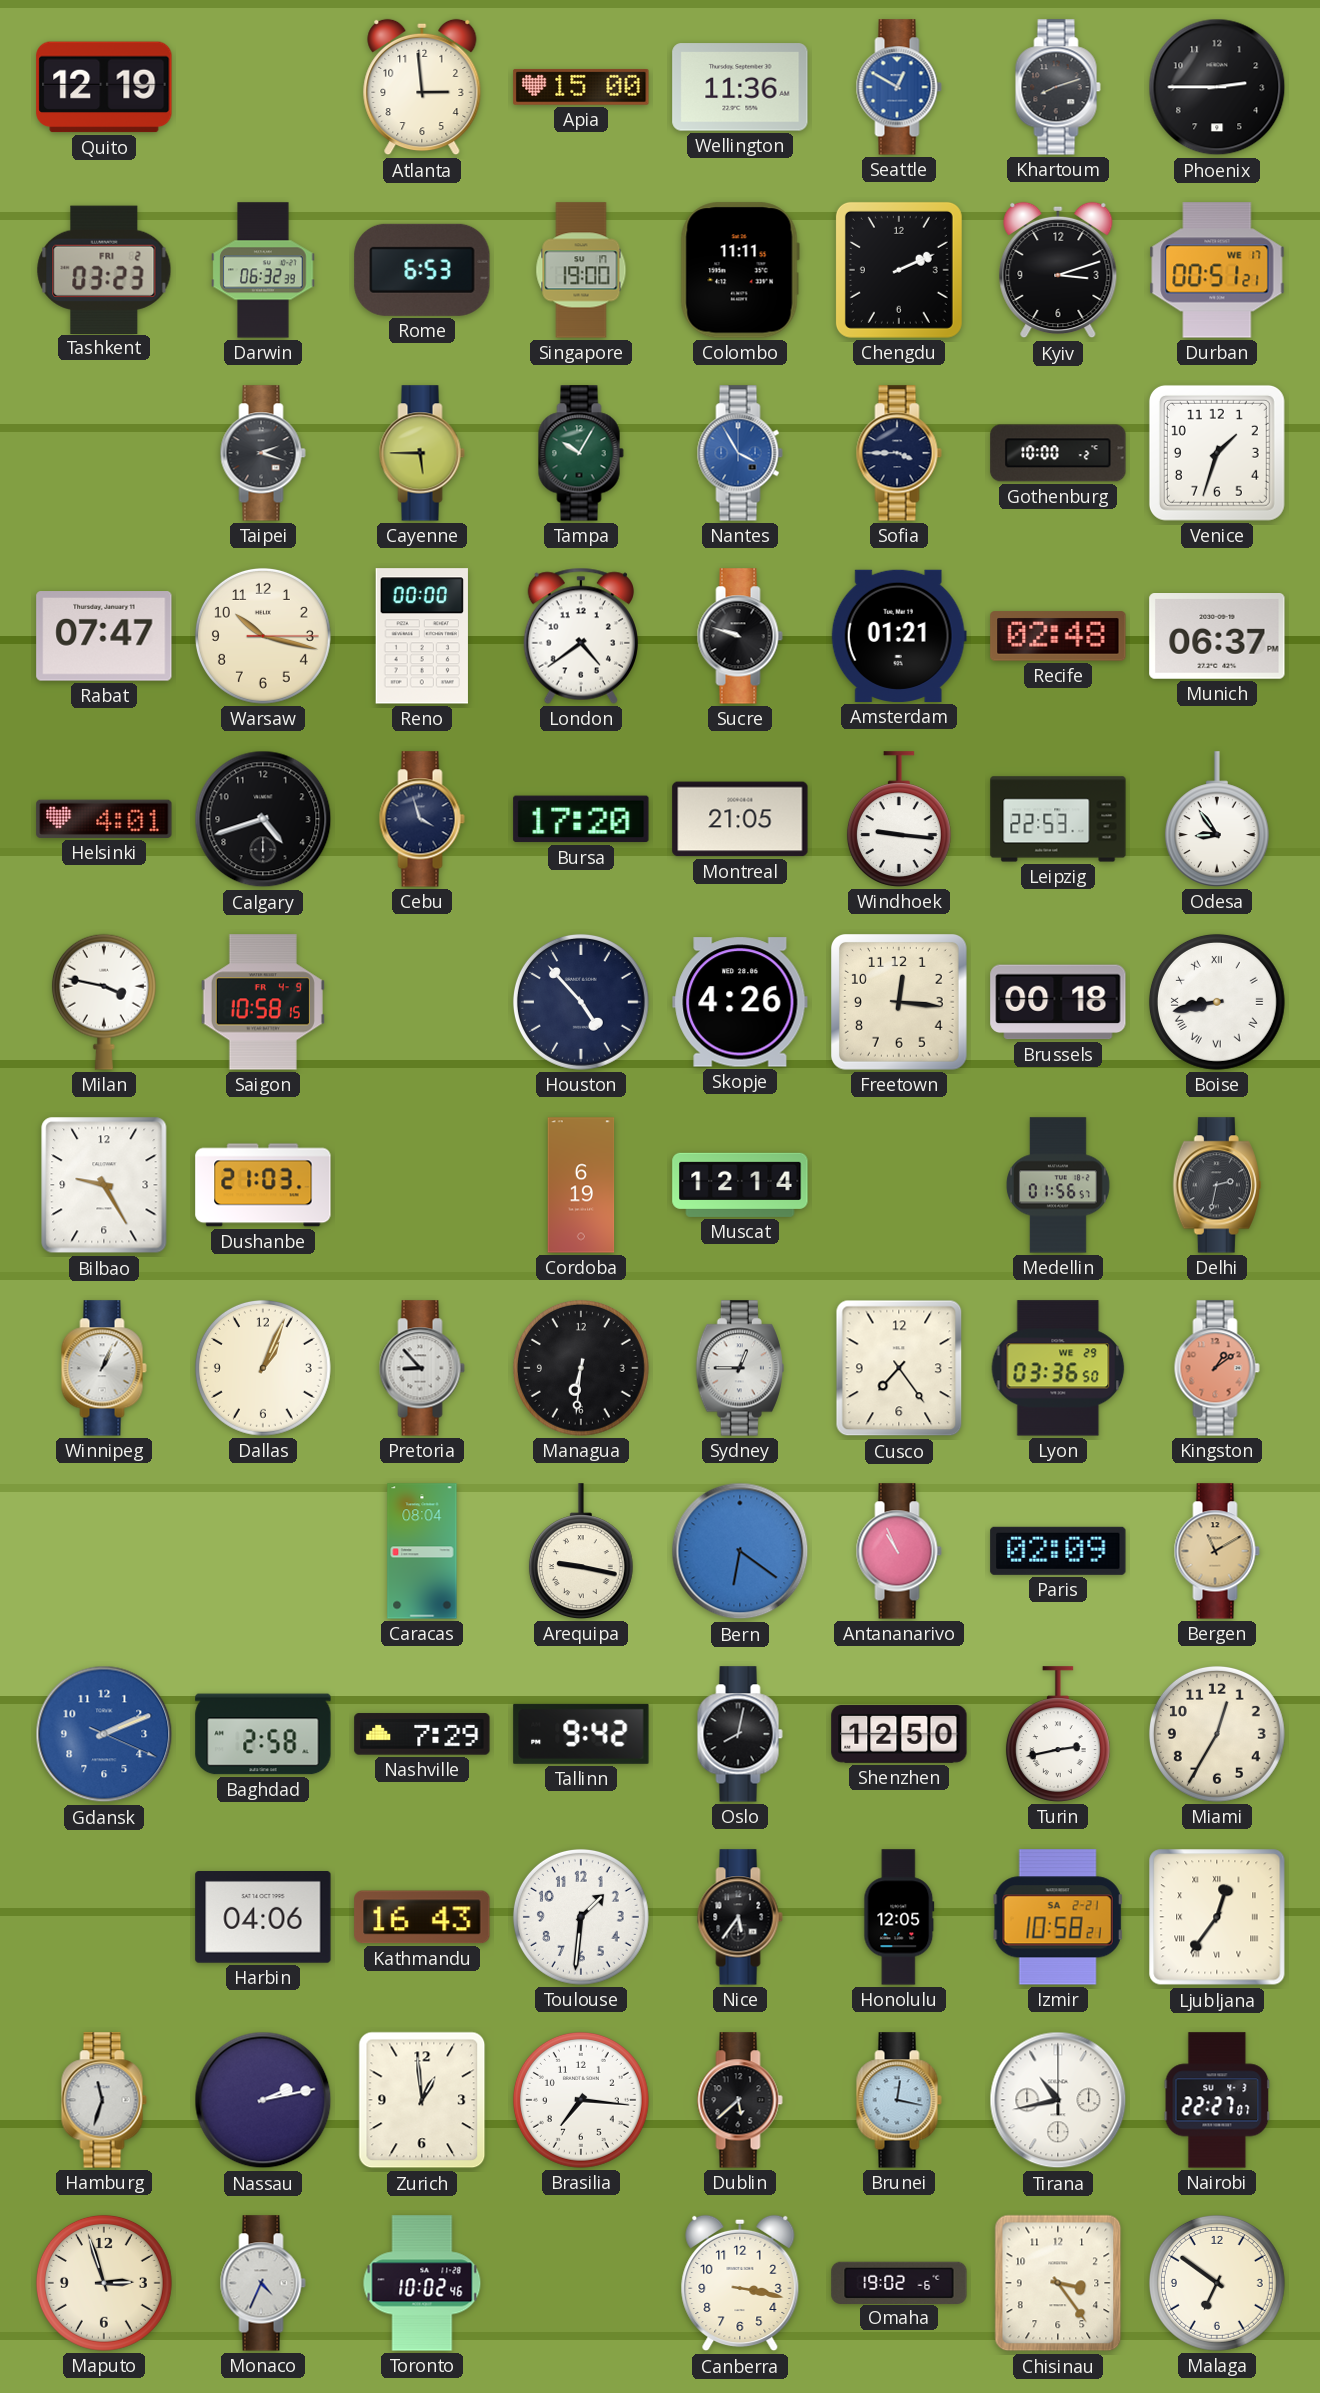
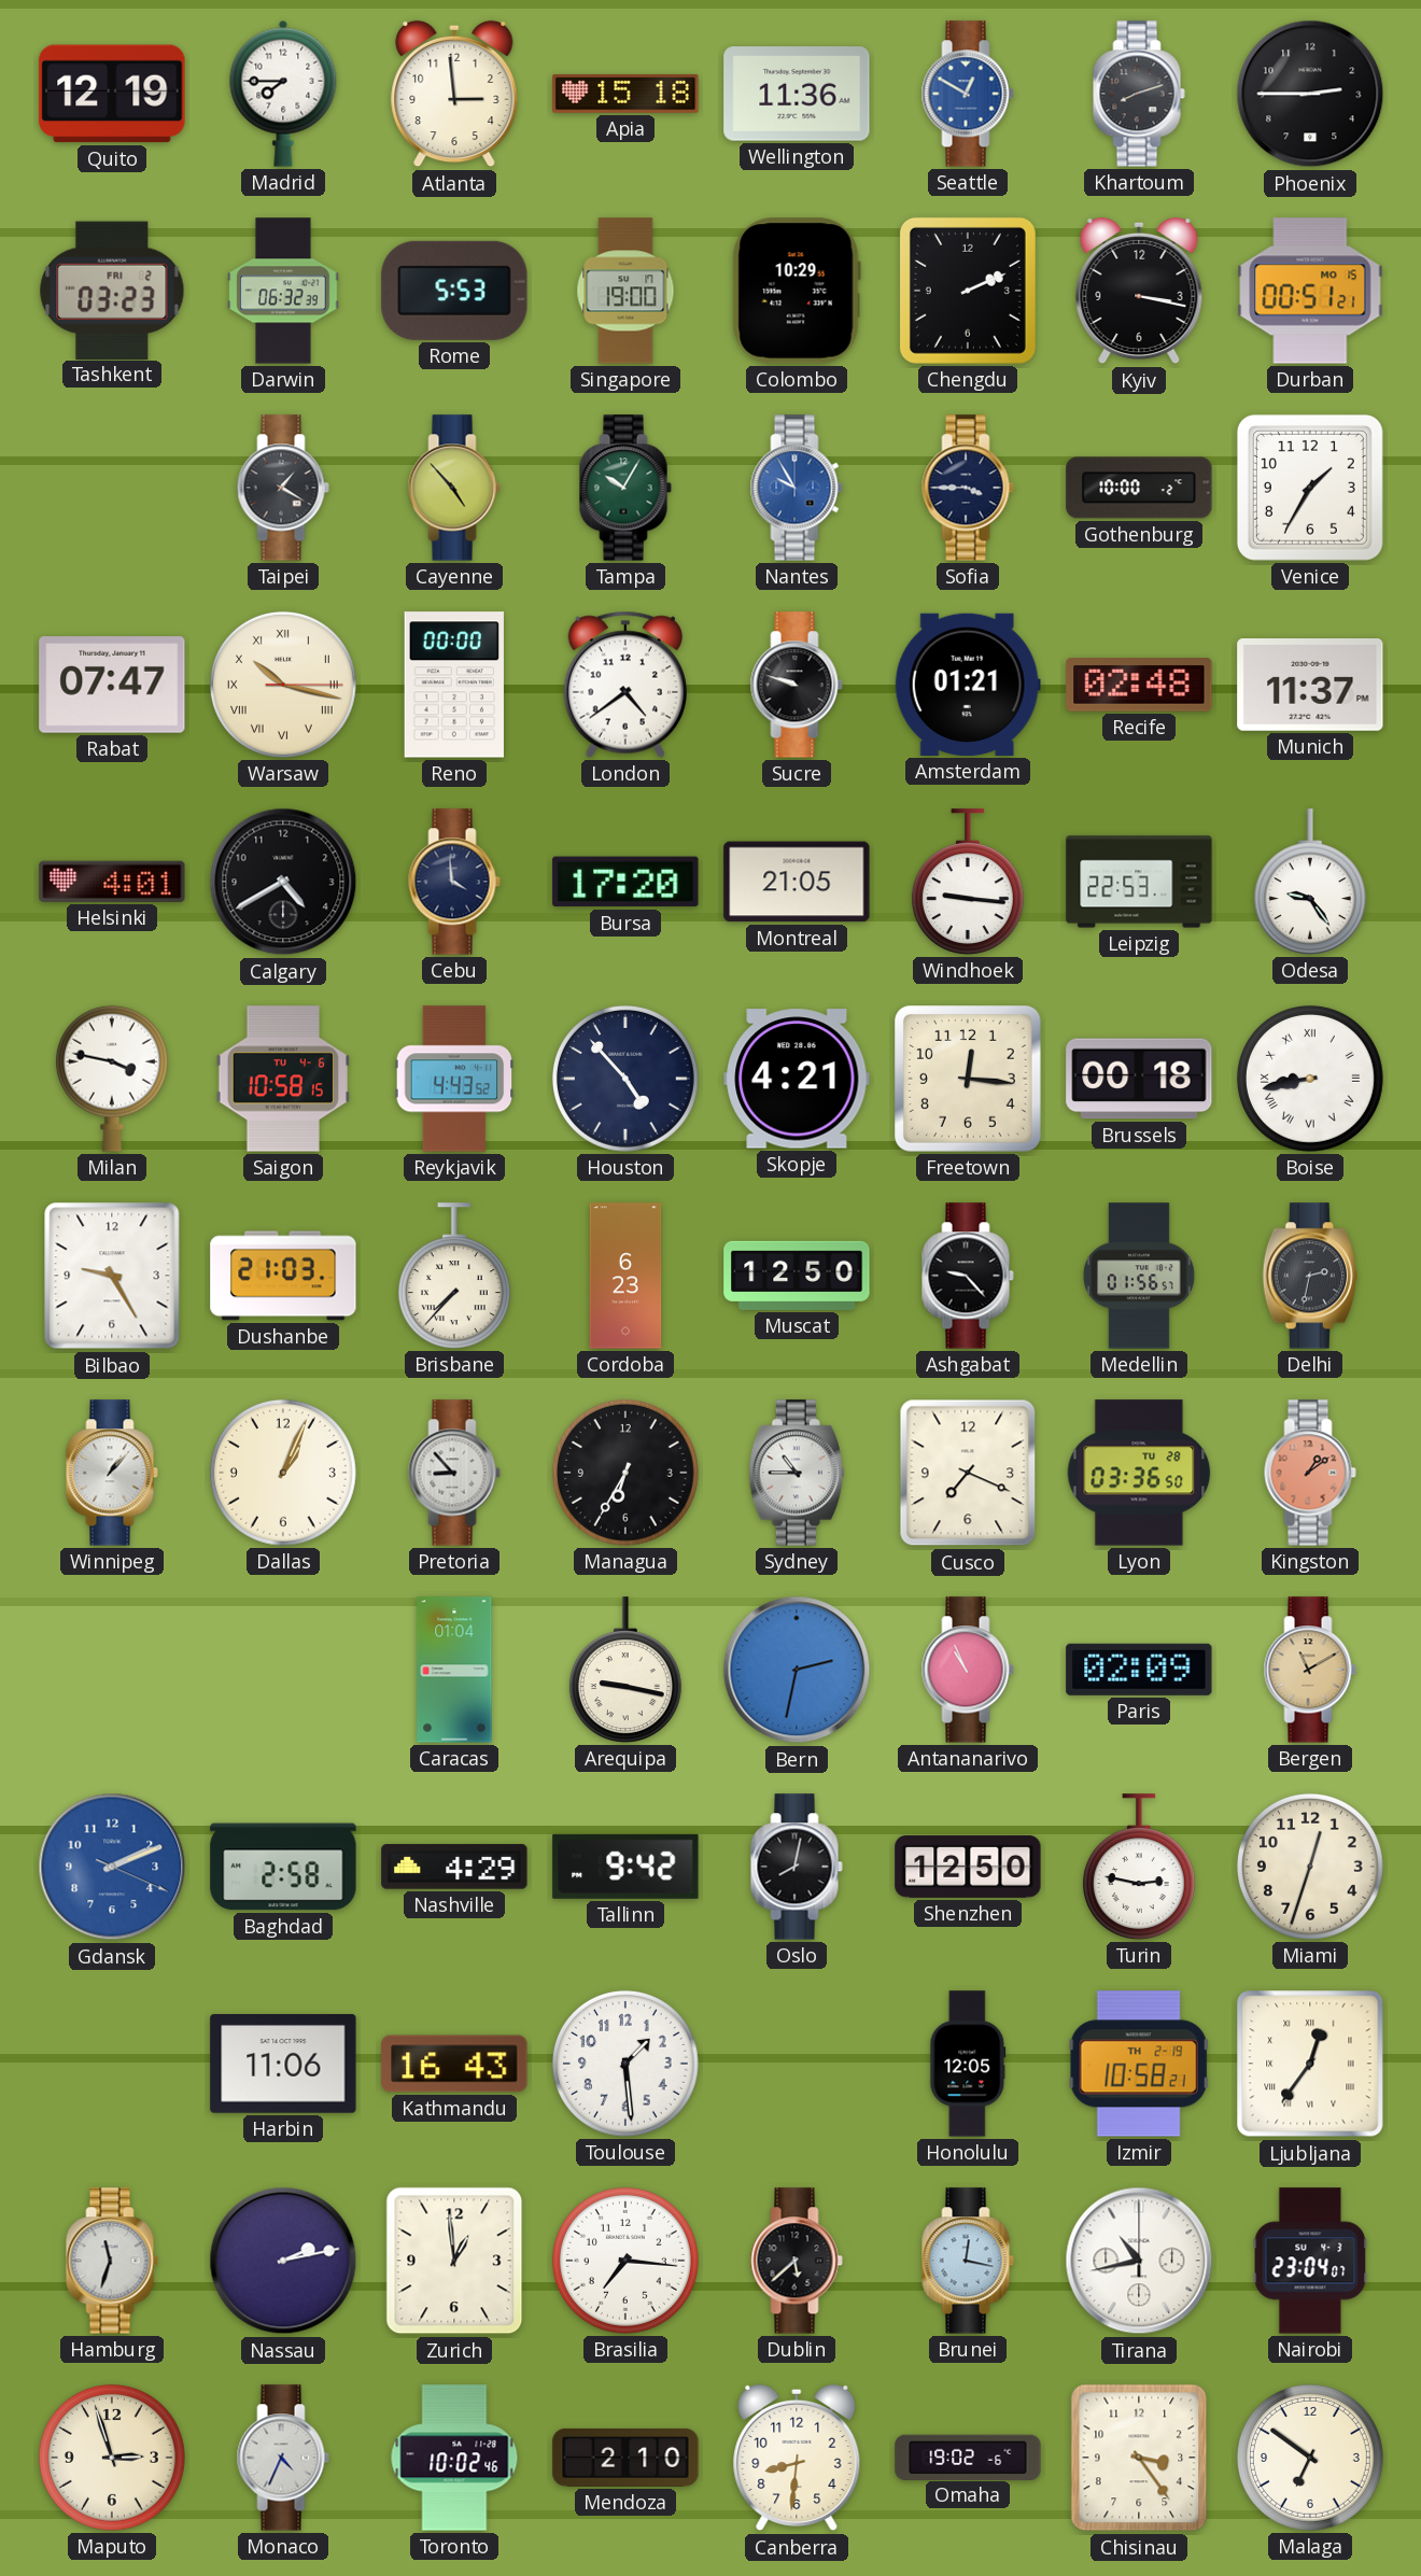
Madrid: none -> 7:45
Apia: 15:00 -> 15:18
Rome: 6:53 -> 5:53
Colombo: 11:11 -> 10:29
Kyiv: 3:12 -> 3:17
Durban date: WE 17 -> MO 15
Taipei: 2:18 -> 1:20
Cayenne: 5:45 -> 4:53
Nantes: 3:55 -> 9:55
Venice: 1:33 -> 1:35
Warsaw numerals: Arabic -> Roman
Munich: 06:37 -> 11:37
Calgary: 4:42 -> 4:40
Cebu: 3:57 -> 3:59
Odesa: 8:54 -> 9:24
Saigon date: FR 4-9 -> TU 4-6
Reykjavik: none -> 4:43
Skopje: 4:26 -> 4:21
Brisbane: none -> 7:37
Cordoba: 6:19 -> 6:23
Muscat: 12:14 -> 12:50
Ashgabat: none -> 9:23
Winnipeg: 1:04 -> 1:07
Managua: 6:31 -> 6:35
Sydney: 12:45 -> 10:45
Cusco: 7:24 -> 7:19
Lyon date: WE 29 -> TU 28
Caracas: 08:04 -> 01:04
Bern: 6:21 -> 2:32
Nashville: 7:29 -> 4:29
Turin: 2:43 -> 2:47
Miami: 12:35 -> 12:33
Harbin: 04:06 -> 11:06
Toulouse: 1:31 -> 1:29
Nice: 5:36 -> none
Izmir date: SA 2-21 -> TH 2-19
Nairobi: 22:27 -> 23:04
Mendoza: none -> 2:10
Canberra: 3:17 -> 8:31
